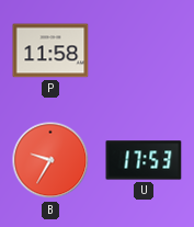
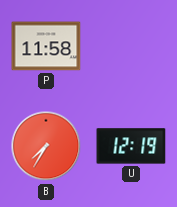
B: 9:35 -> 7:35
U: 17:53 -> 12:19
